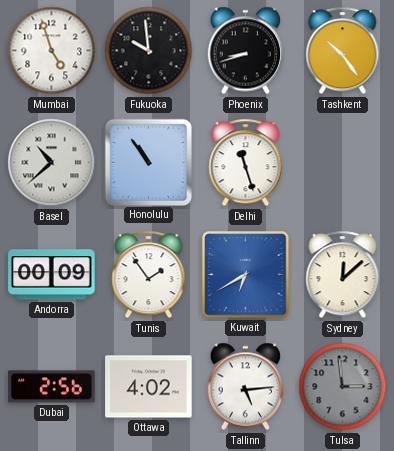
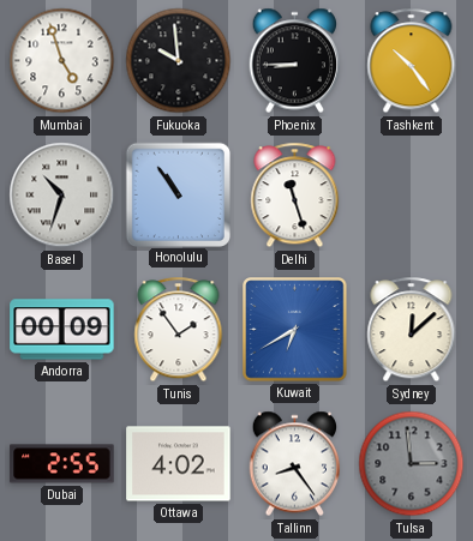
Phoenix: 8:42 -> 8:45
Basel: 10:38 -> 10:33
Dubai: 2:56 -> 2:55
Tallinn: 5:14 -> 8:24
